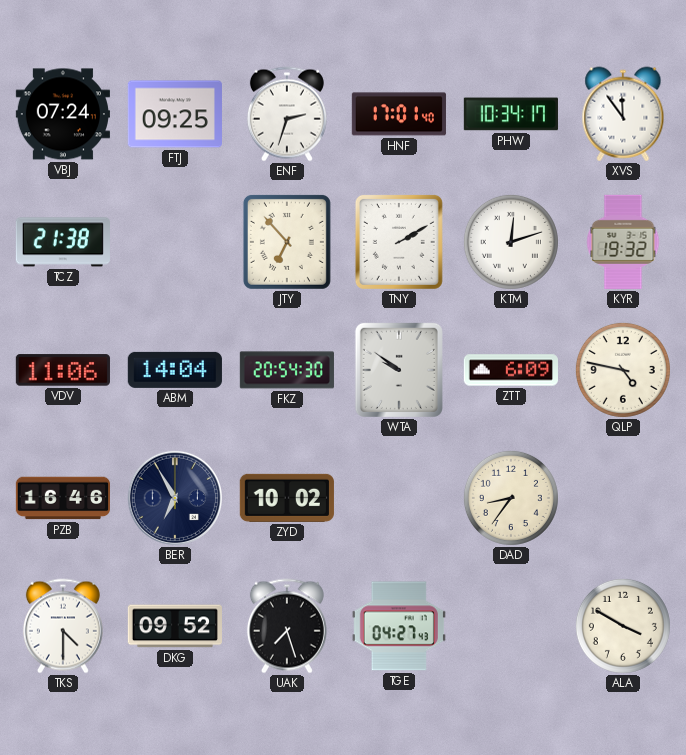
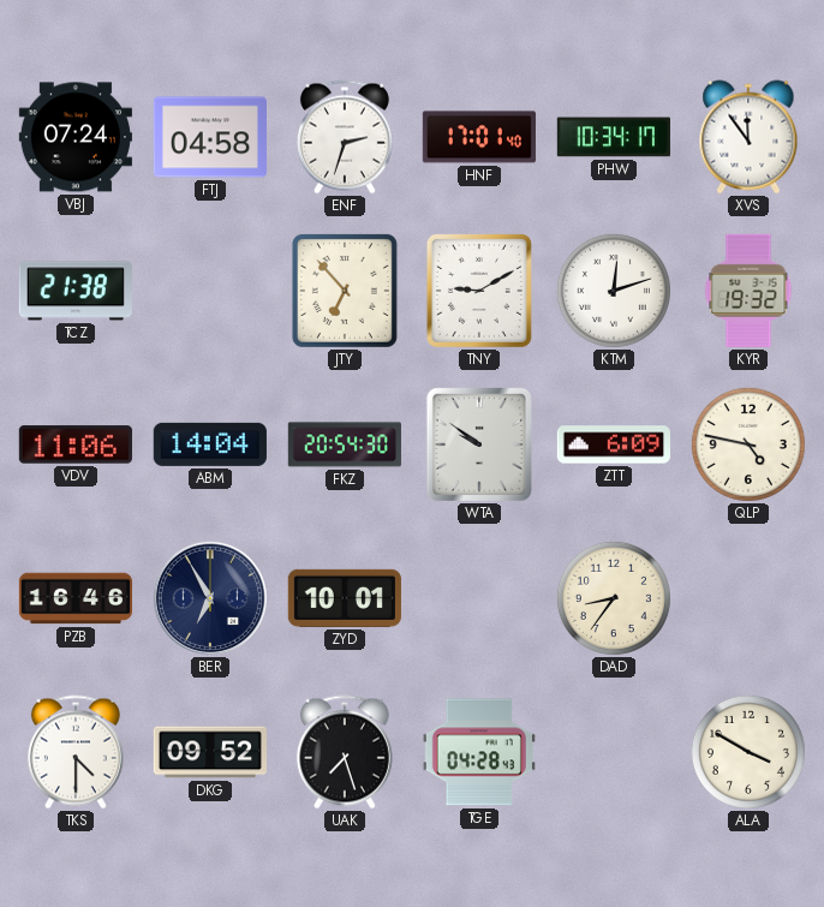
FTJ: 09:25 -> 04:58
TNY: 2:10 -> 9:10
ZYD: 10:02 -> 10:01
TGE: 04:27 -> 04:28
